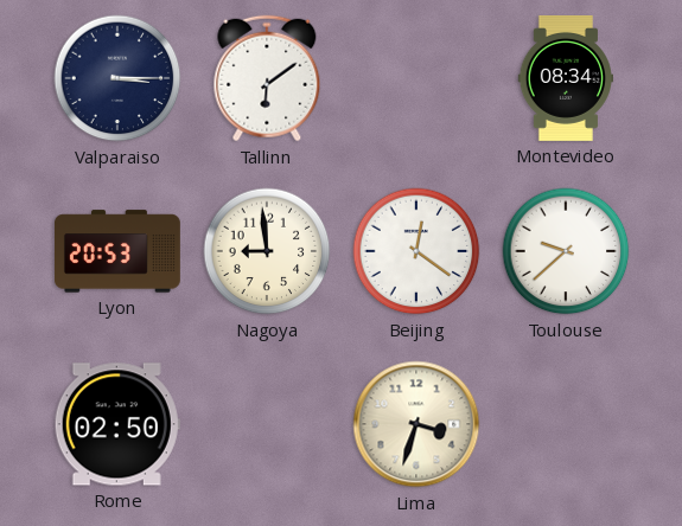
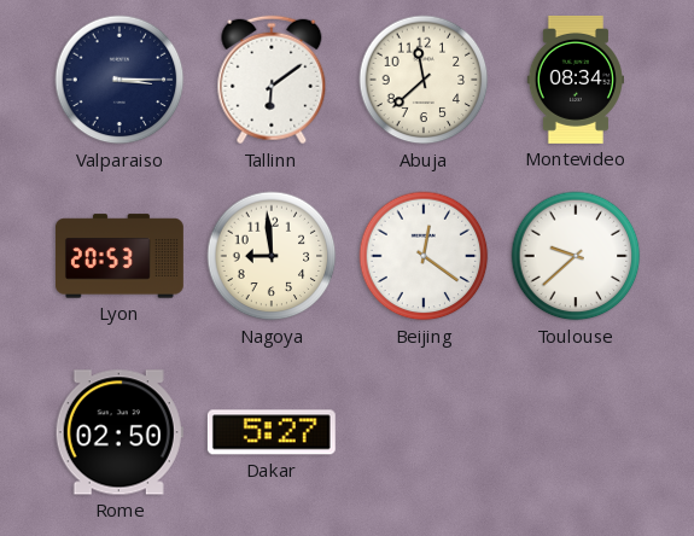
Abuja: none -> 11:38
Dakar: none -> 5:27
Lima: 3:33 -> none
